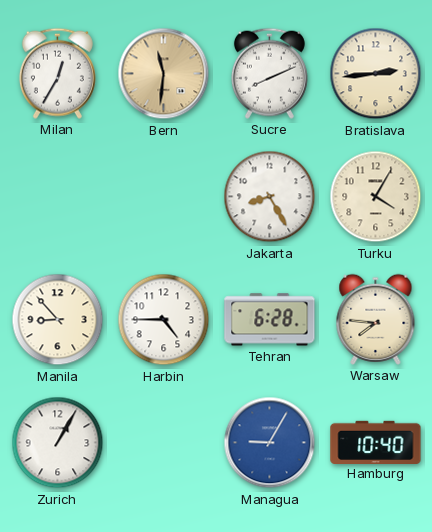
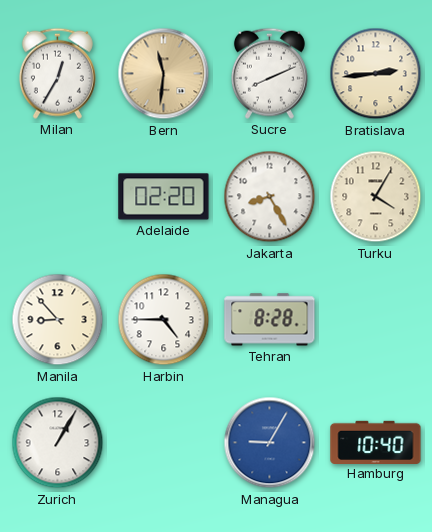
Adelaide: none -> 02:20
Tehran: 6:28 -> 8:28
Warsaw: 7:46 -> none
